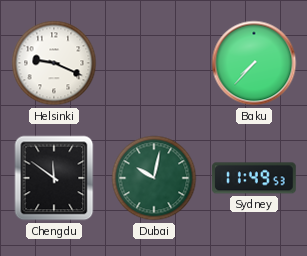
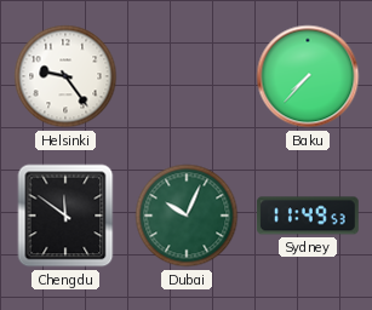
Helsinki: 9:19 -> 9:24
Dubai: 10:02 -> 10:04
